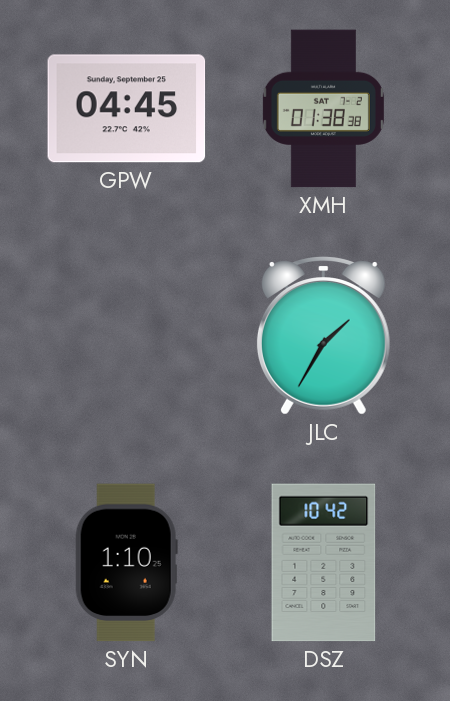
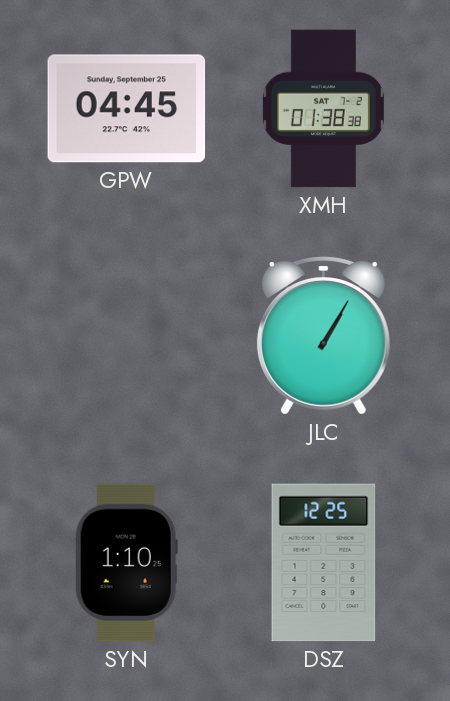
JLC: 1:35 -> 1:05
DSZ: 10:42 -> 12:25
